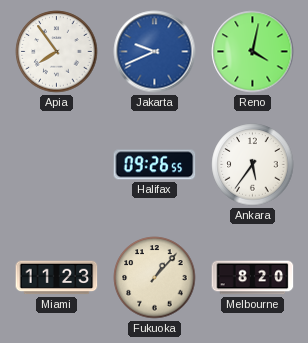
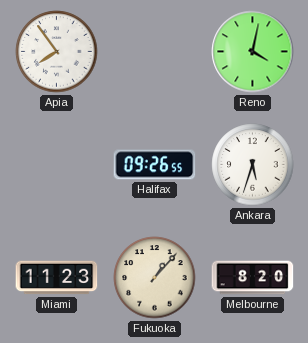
Jakarta: 9:41 -> none
Ankara: 5:36 -> 5:33
